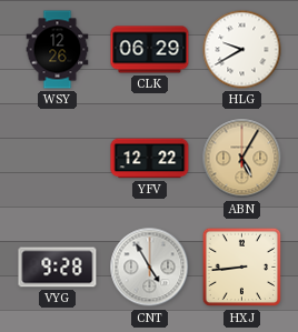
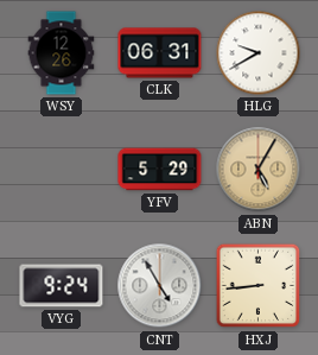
CLK: 06:29 -> 06:31
YFV: 12:22 -> 5:29
VYG: 9:28 -> 9:24
